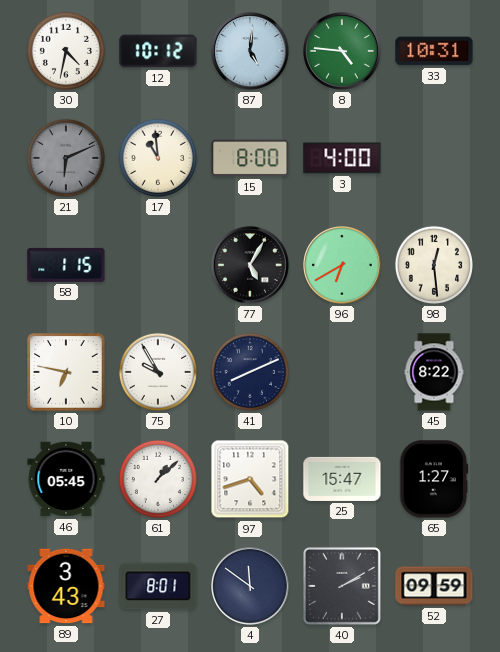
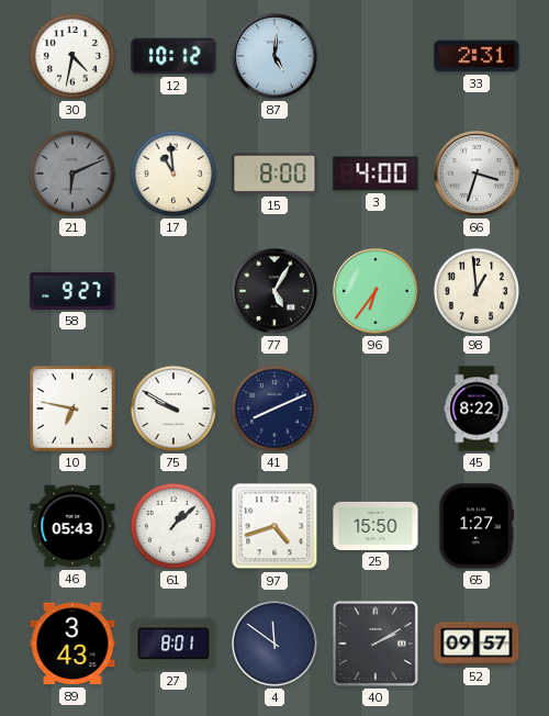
8: 4:46 -> none
33: 10:31 -> 2:31
66: none -> 3:33
58: 1:15 -> 9:27
96: 6:40 -> 6:36
98: 12:29 -> 12:59
75: 9:55 -> 9:50
46: 05:45 -> 05:43
25: 15:47 -> 15:50
52: 09:59 -> 09:57
